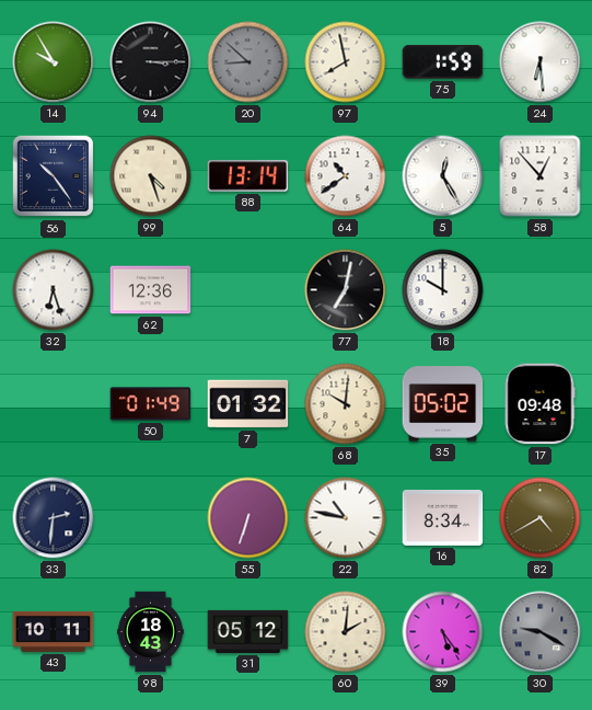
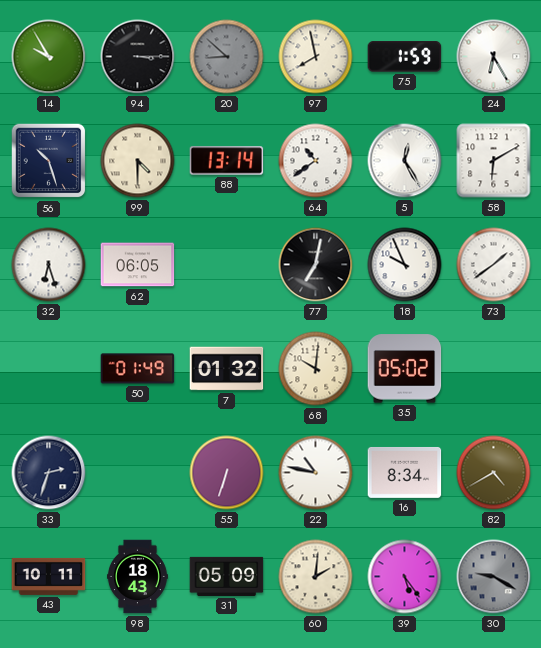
24: 6:29 -> 6:25
56: 10:24 -> 10:27
99: 4:27 -> 4:30
58: 12:53 -> 6:10
62: 12:36 -> 06:05
18: 10:00 -> 9:56
73: none -> 1:39
17: 09:48 -> none
33: 2:31 -> 2:33
31: 05:12 -> 05:09
